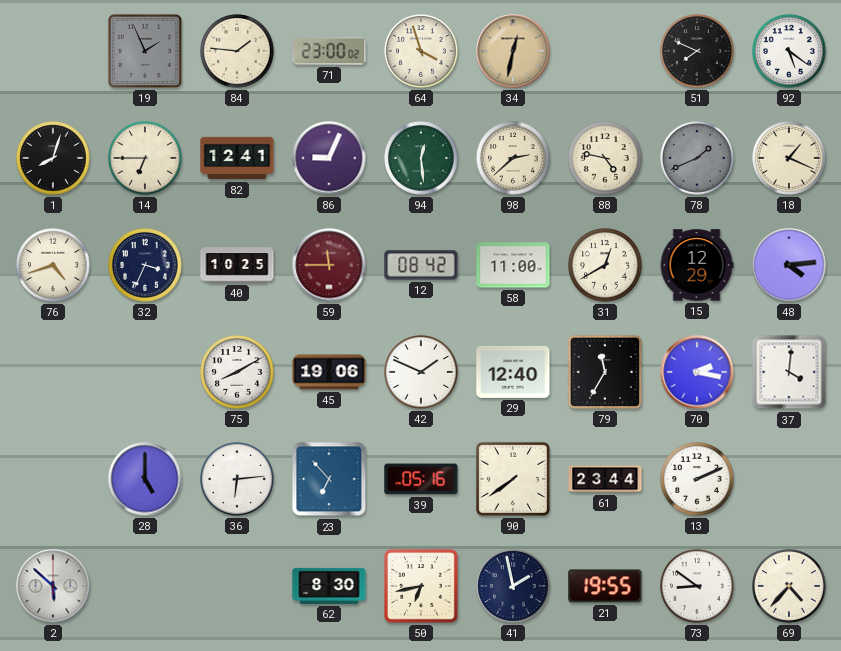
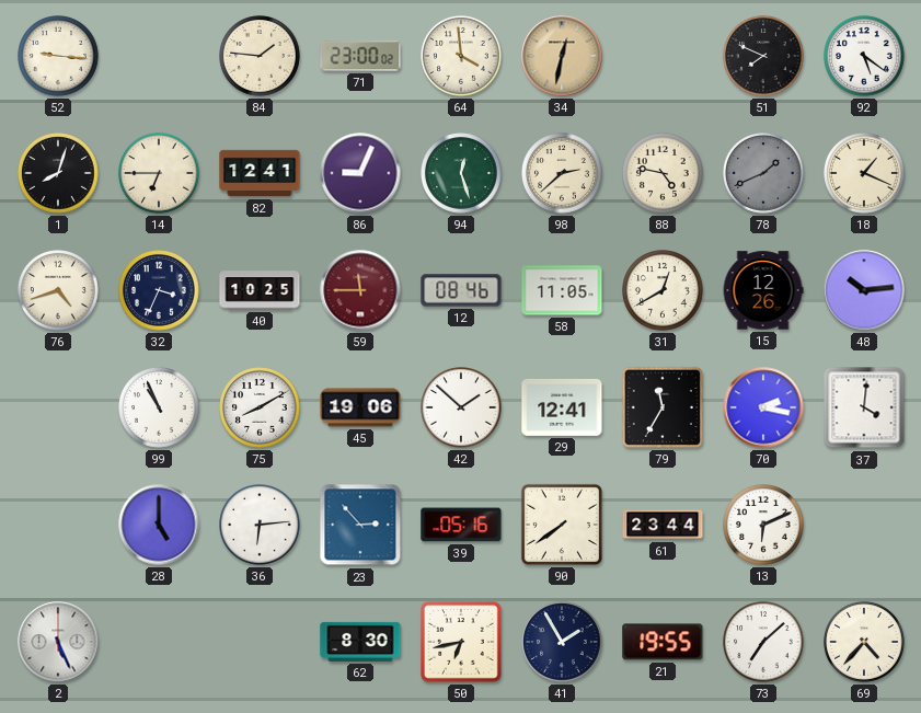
52: none -> 9:16
19: 1:56 -> none
64: 3:57 -> 3:59
94: 12:29 -> 12:27
12: 08:42 -> 08:46
58: 11:00 -> 11:05
15: 12:29 -> 12:26
48: 4:14 -> 10:14
99: none -> 10:56
42: 1:49 -> 1:52
29: 12:40 -> 12:41
23: 6:53 -> 2:53
13: 2:11 -> 6:11
2: 5:52 -> 5:26
41: 1:58 -> 1:55
73: 8:51 -> 7:08
